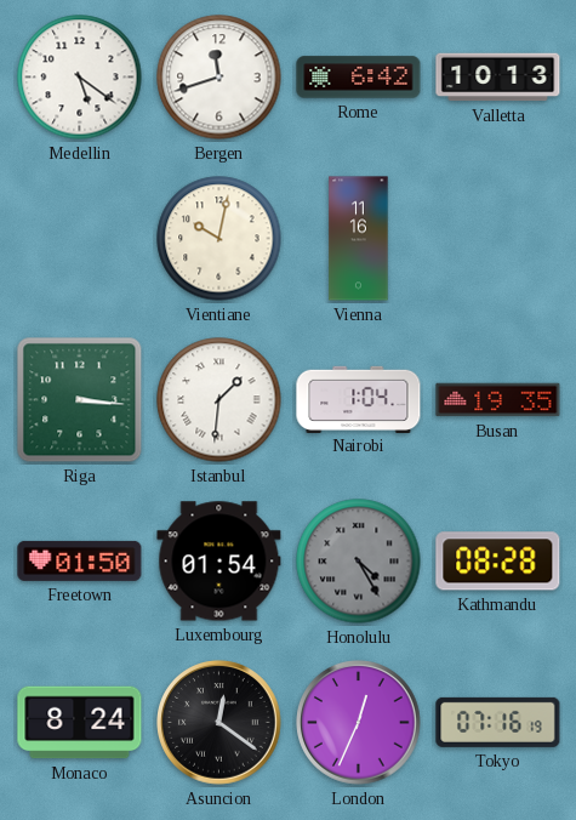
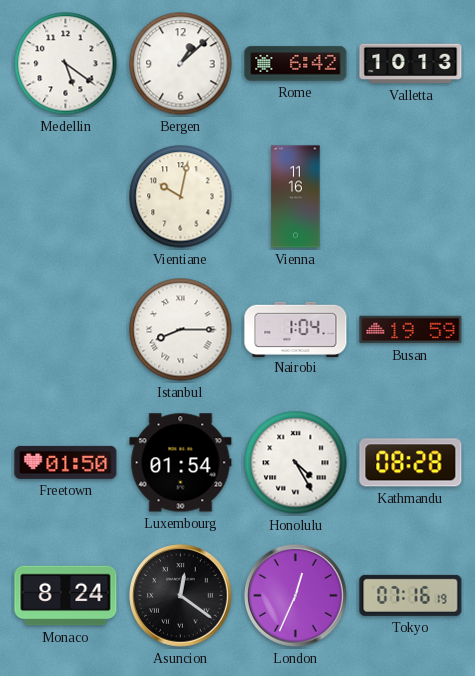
Bergen: 11:42 -> 1:08
Riga: 3:16 -> none
Istanbul: 1:31 -> 8:15
Busan: 19:35 -> 19:59
Honolulu dial: grey -> white
